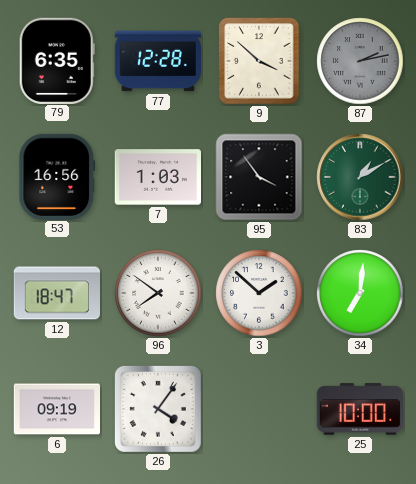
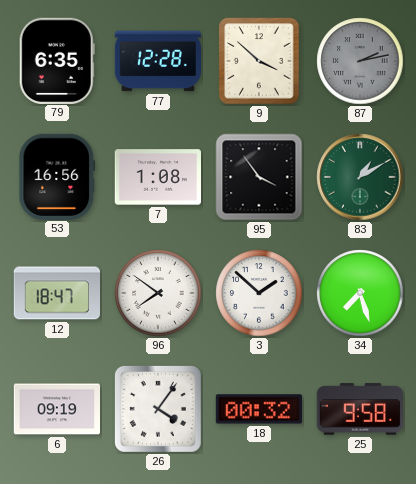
7: 1:03 -> 1:08
34: 7:01 -> 7:27
18: none -> 00:32
25: 10:00 -> 9:58
